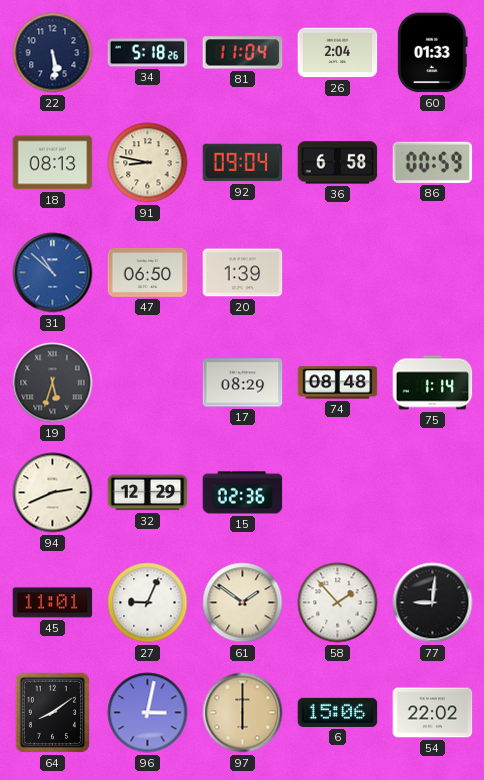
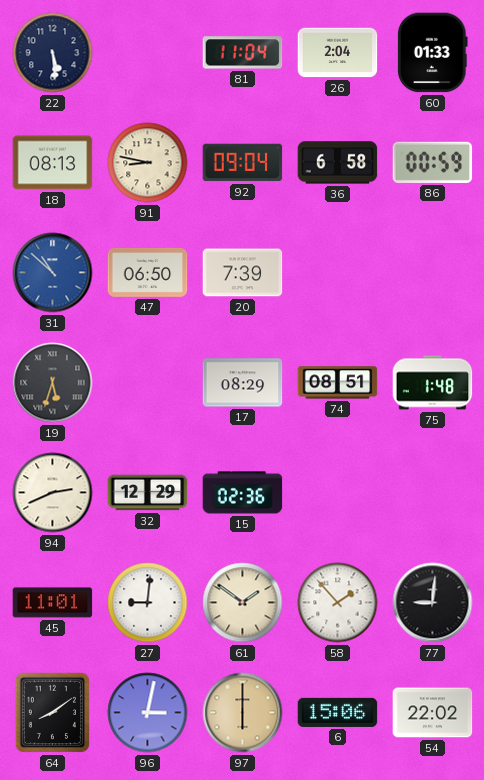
34: 5:18 -> none
20: 1:39 -> 7:39
74: 08:48 -> 08:51
75: 1:14 -> 1:48
27: 9:04 -> 9:01
